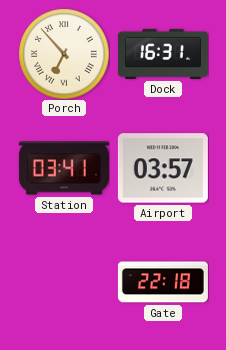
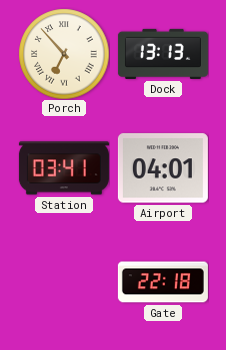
Dock: 16:31 -> 13:13
Airport: 03:57 -> 04:01
